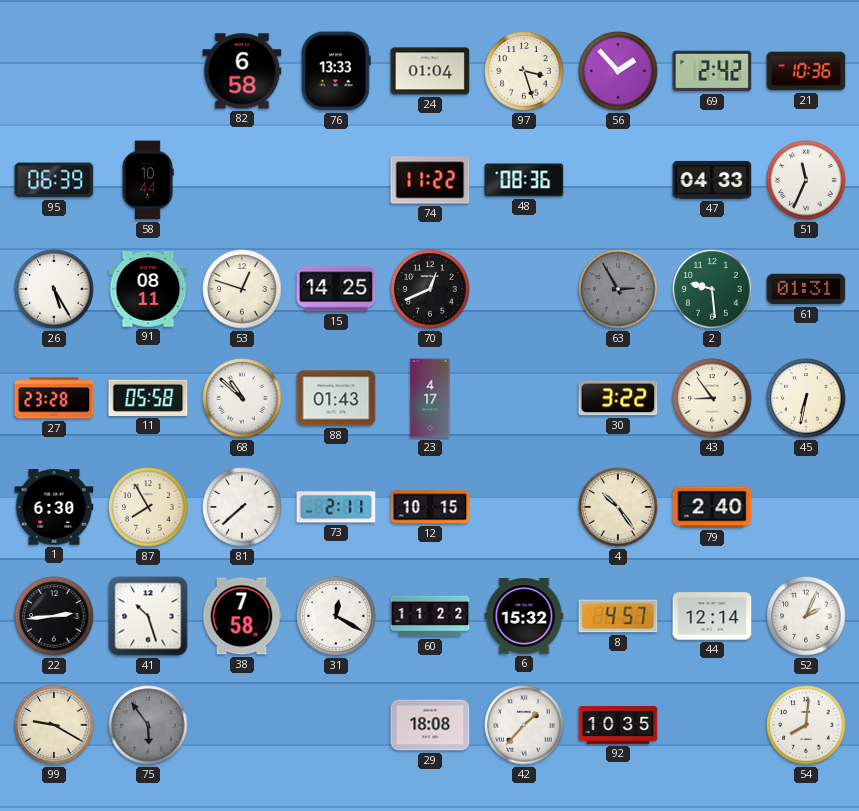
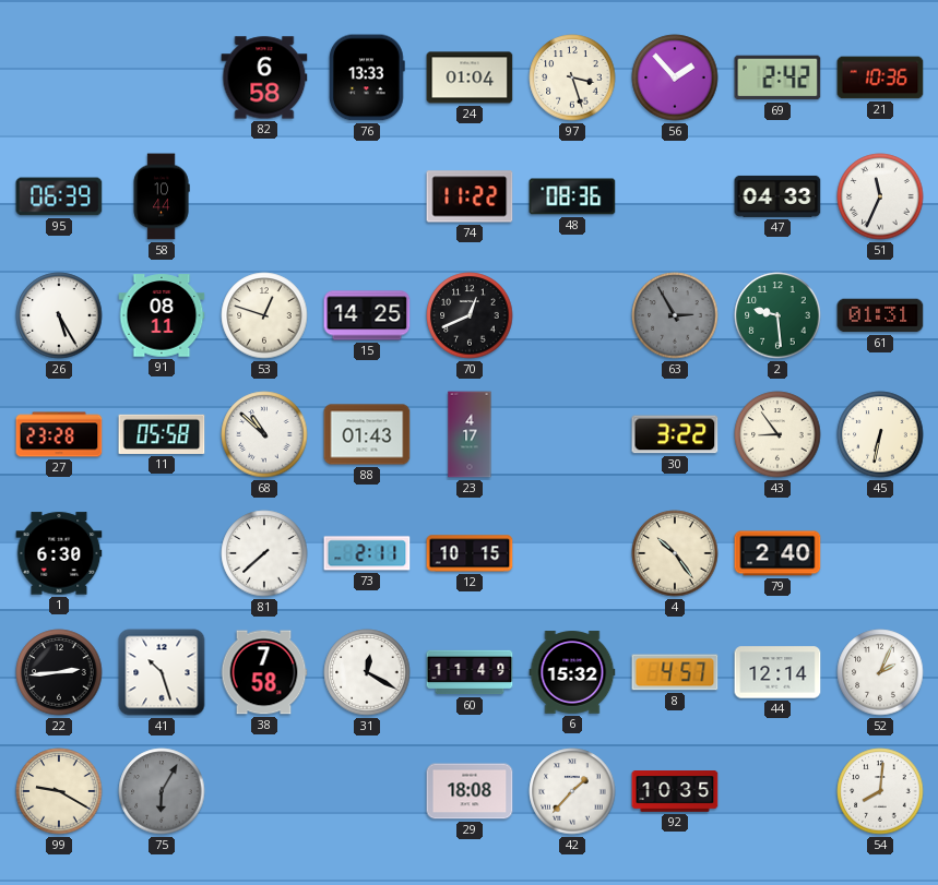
87: 7:55 -> none
60: 11:22 -> 11:49
75: 5:54 -> 6:05
